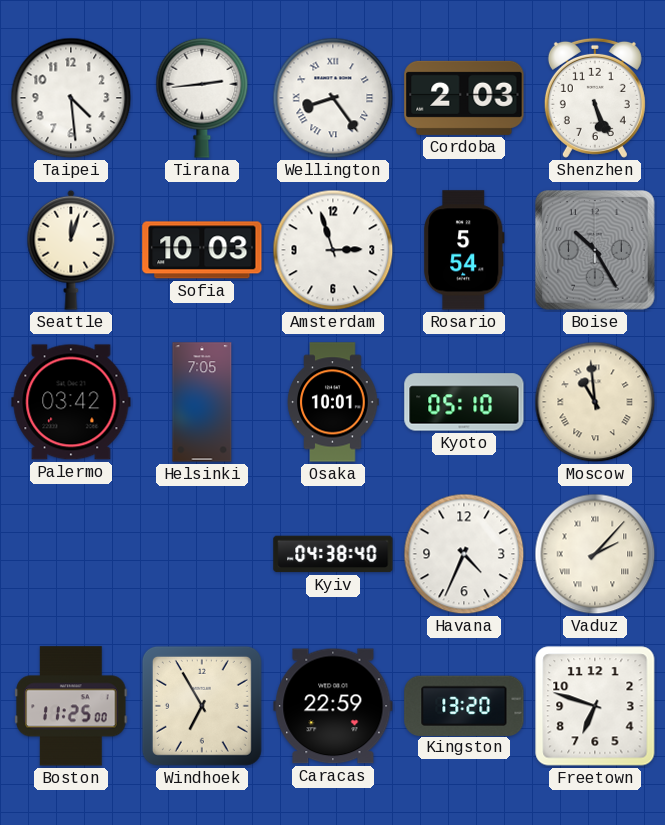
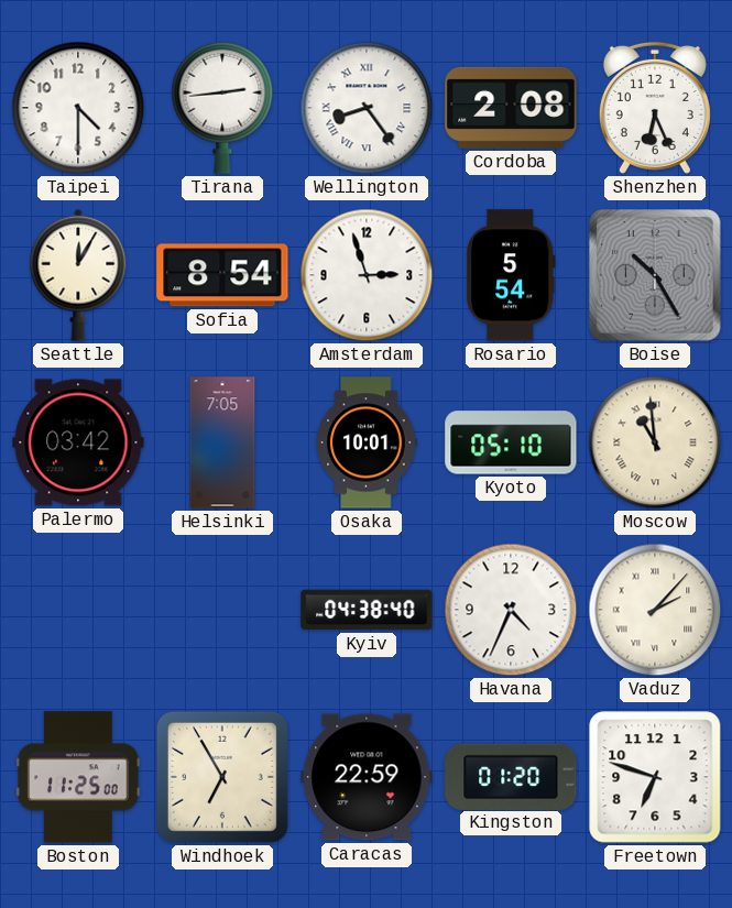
Taipei: 4:29 -> 4:30
Cordoba: 2:03 -> 2:08
Shenzhen: 5:26 -> 6:26
Seattle: 12:03 -> 12:05
Sofia: 10:03 -> 8:54
Kingston: 13:20 -> 01:20
